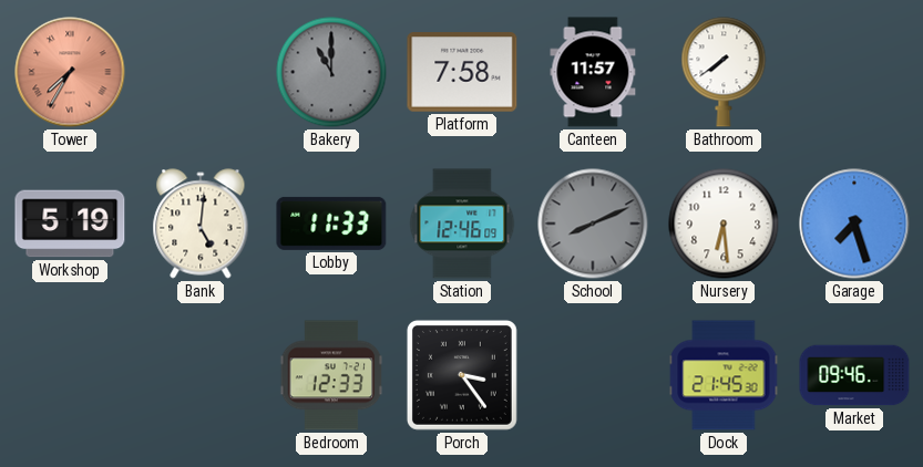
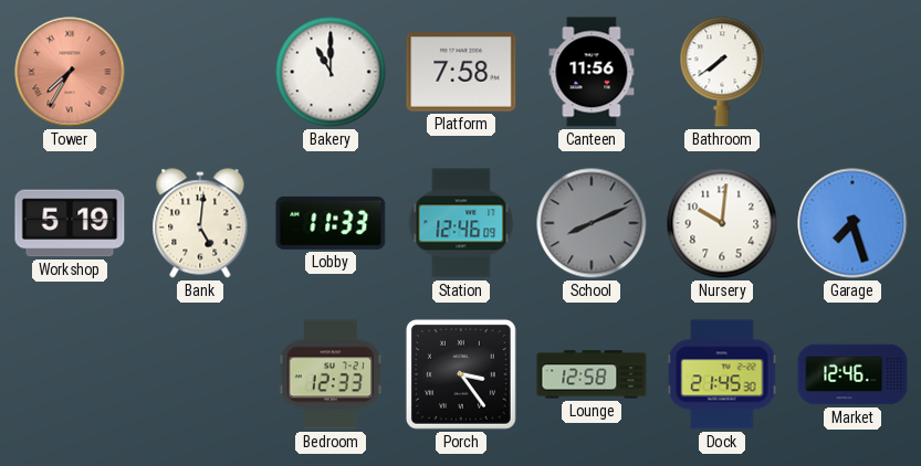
Bakery dial: grey -> white
Canteen: 11:57 -> 11:56
Nursery: 6:29 -> 10:01
Lounge: none -> 12:58
Market: 09:46 -> 12:46
